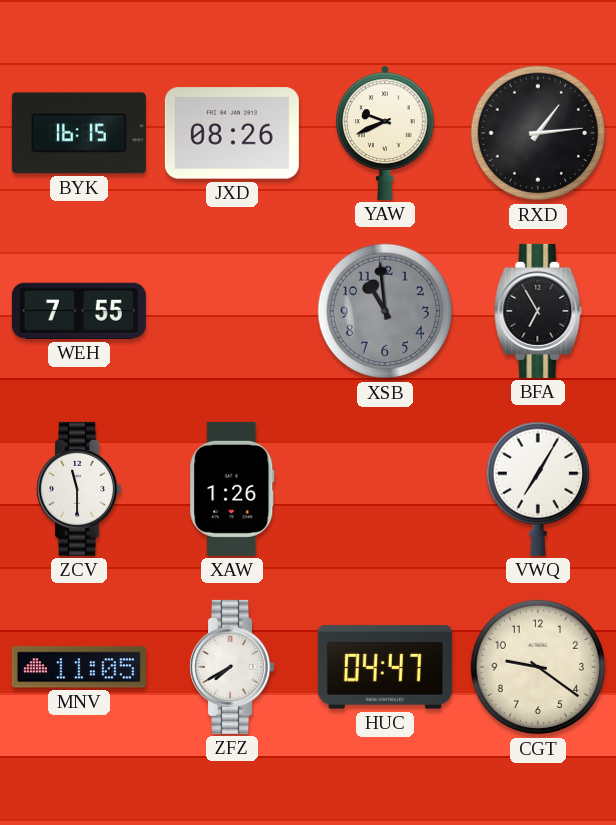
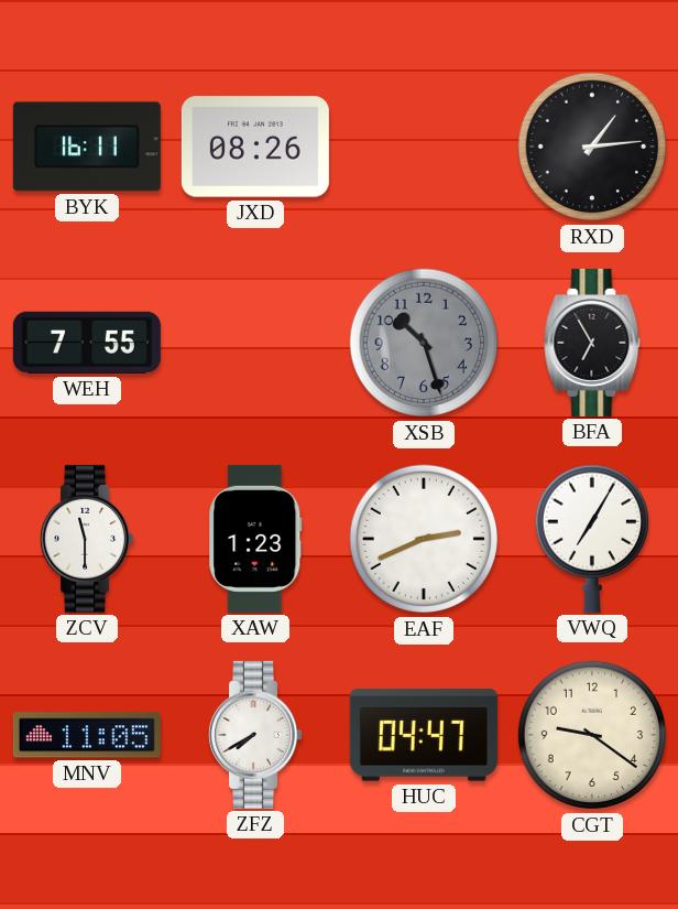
BYK: 16:15 -> 16:11
YAW: 9:41 -> none
XSB: 10:59 -> 10:27
XAW: 1:26 -> 1:23
EAF: none -> 2:41
